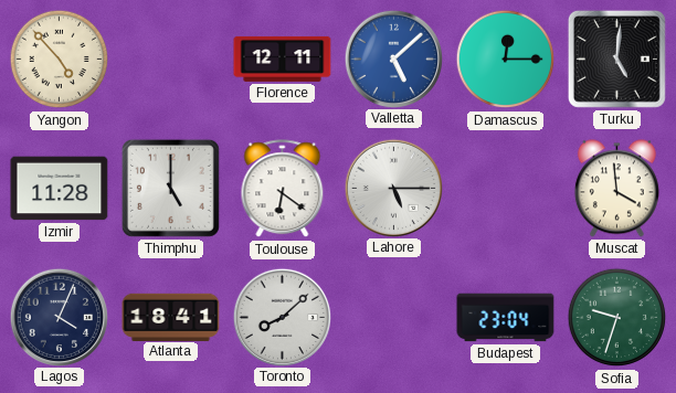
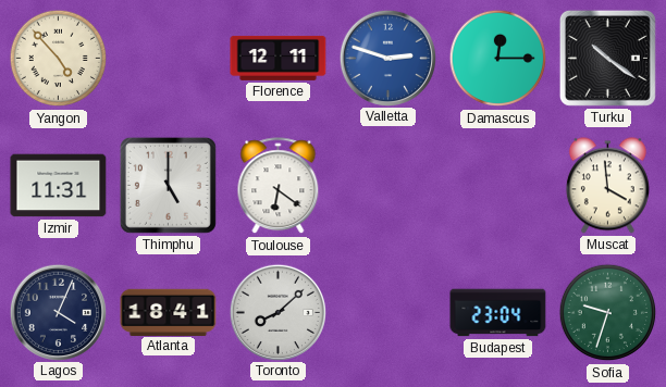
Valletta: 5:08 -> 2:48
Turku: 5:01 -> 10:21
Izmir: 11:28 -> 11:31
Lahore: 5:15 -> none
